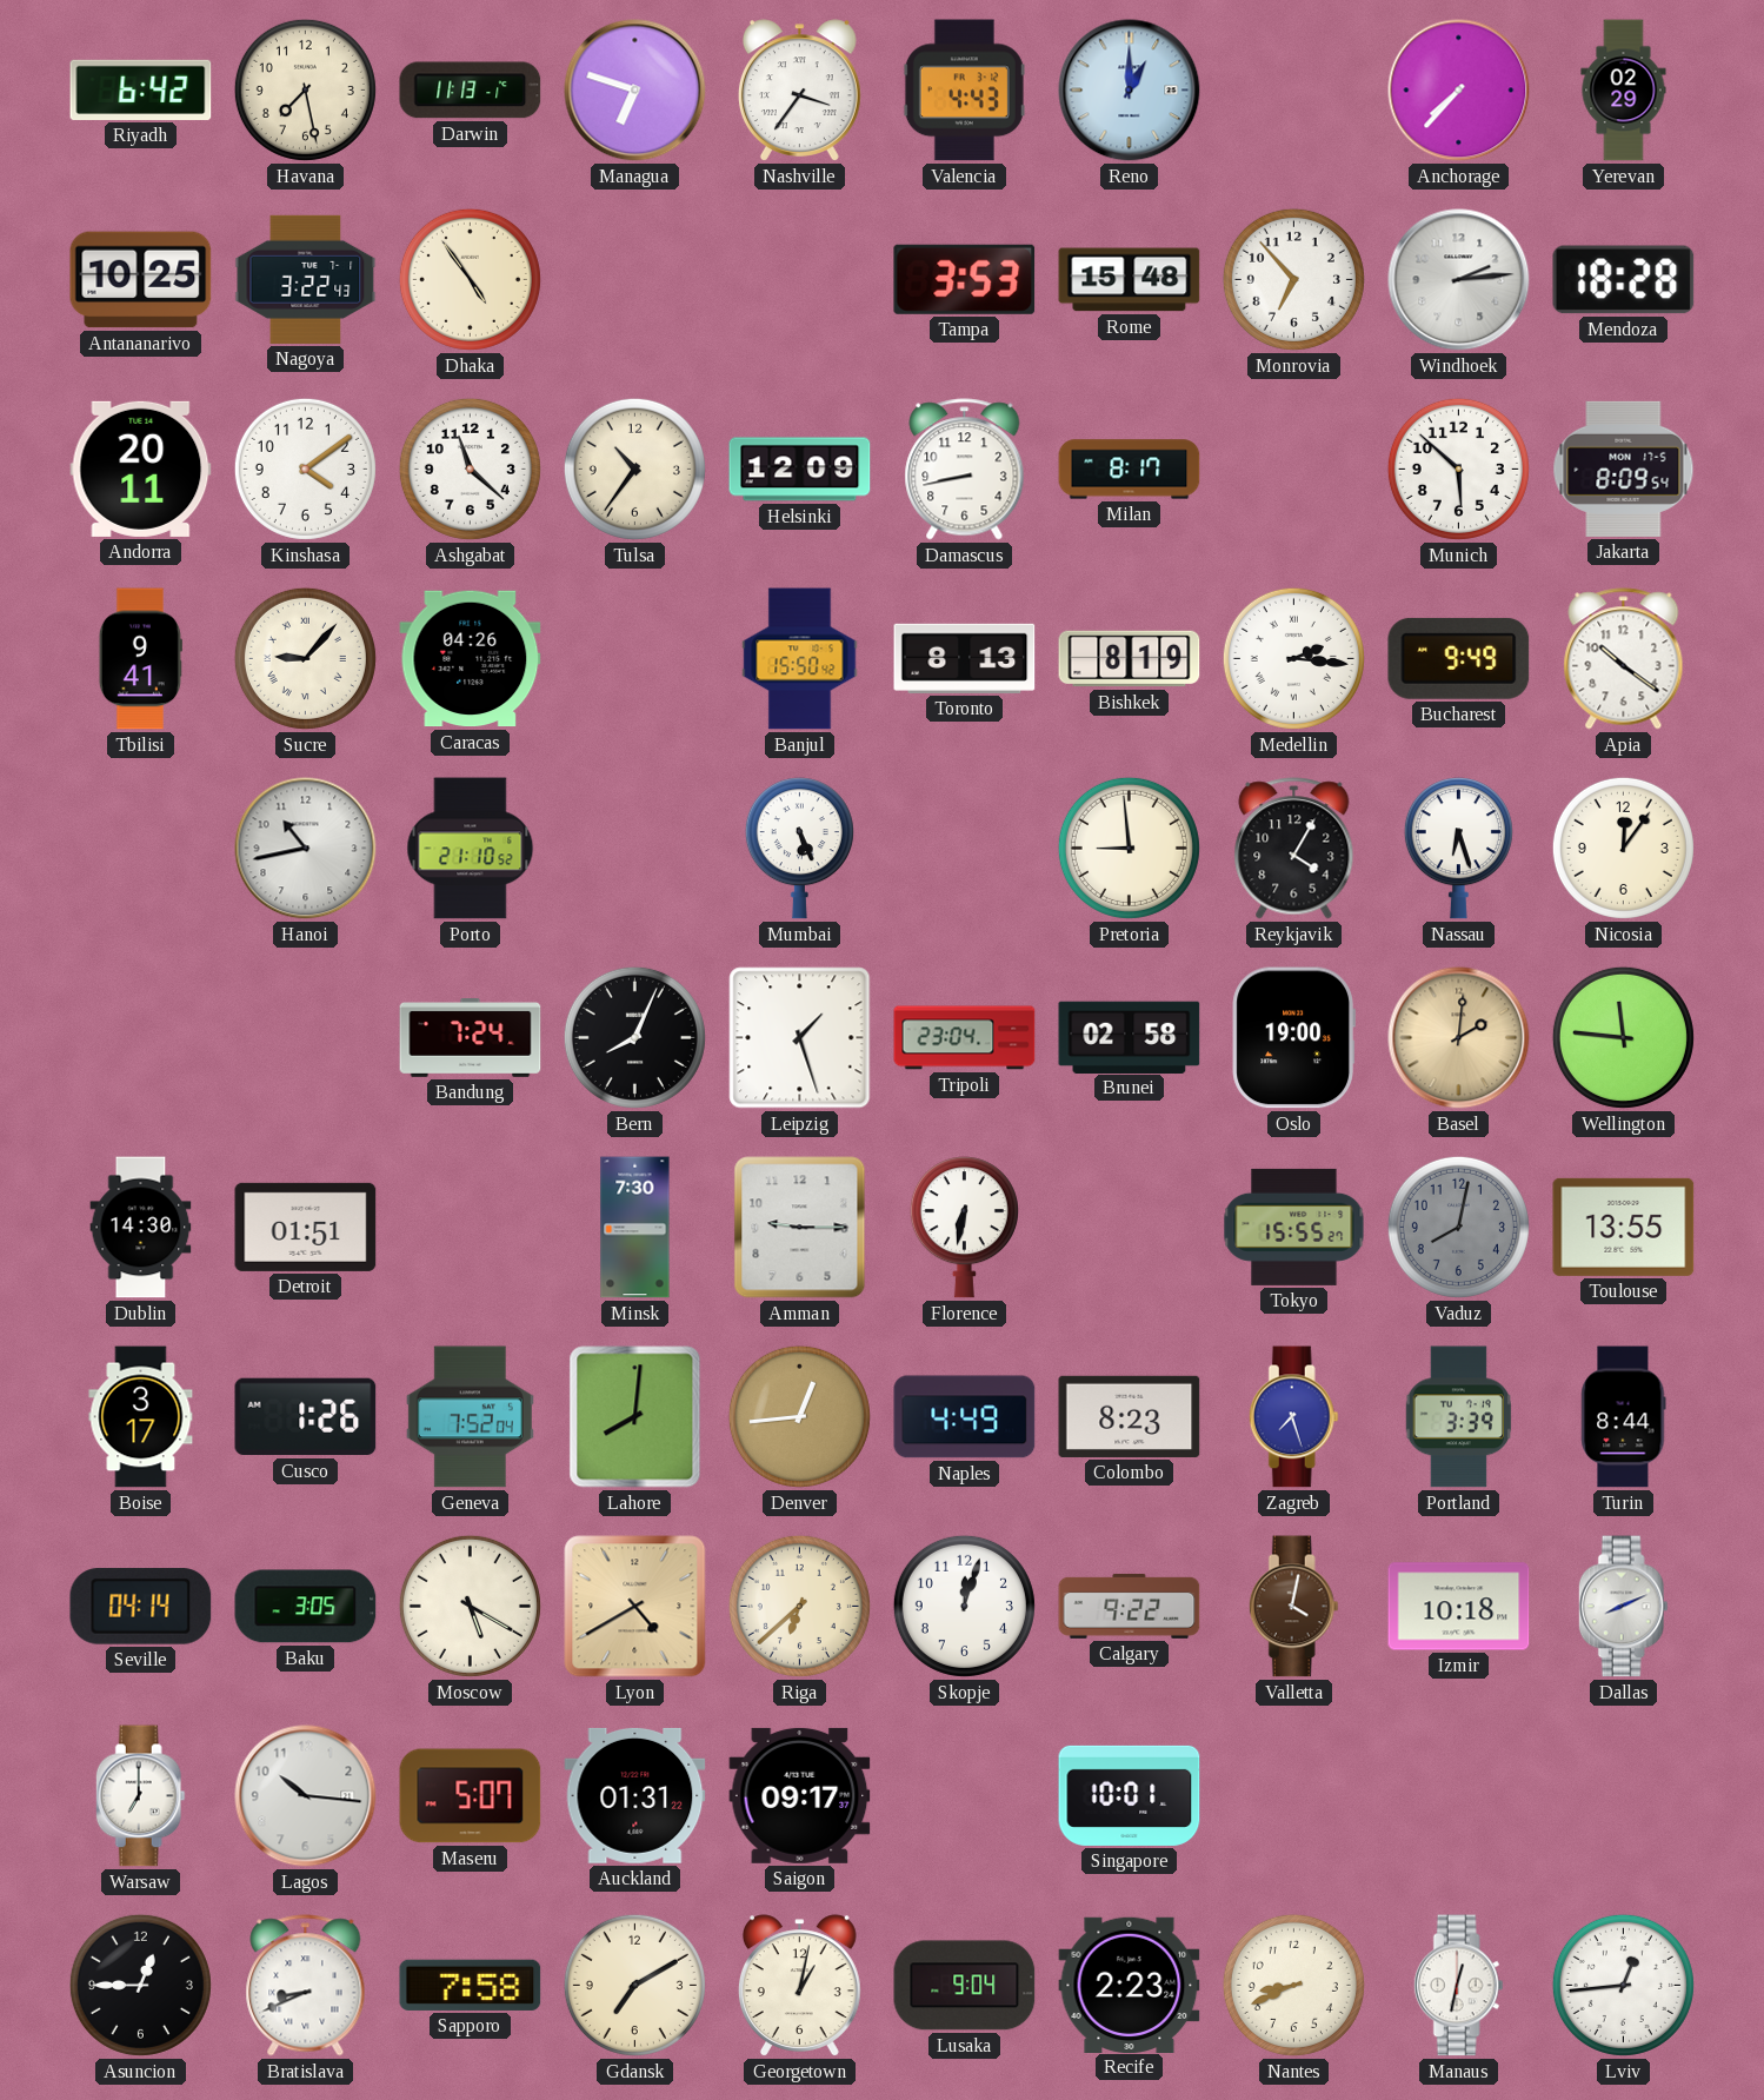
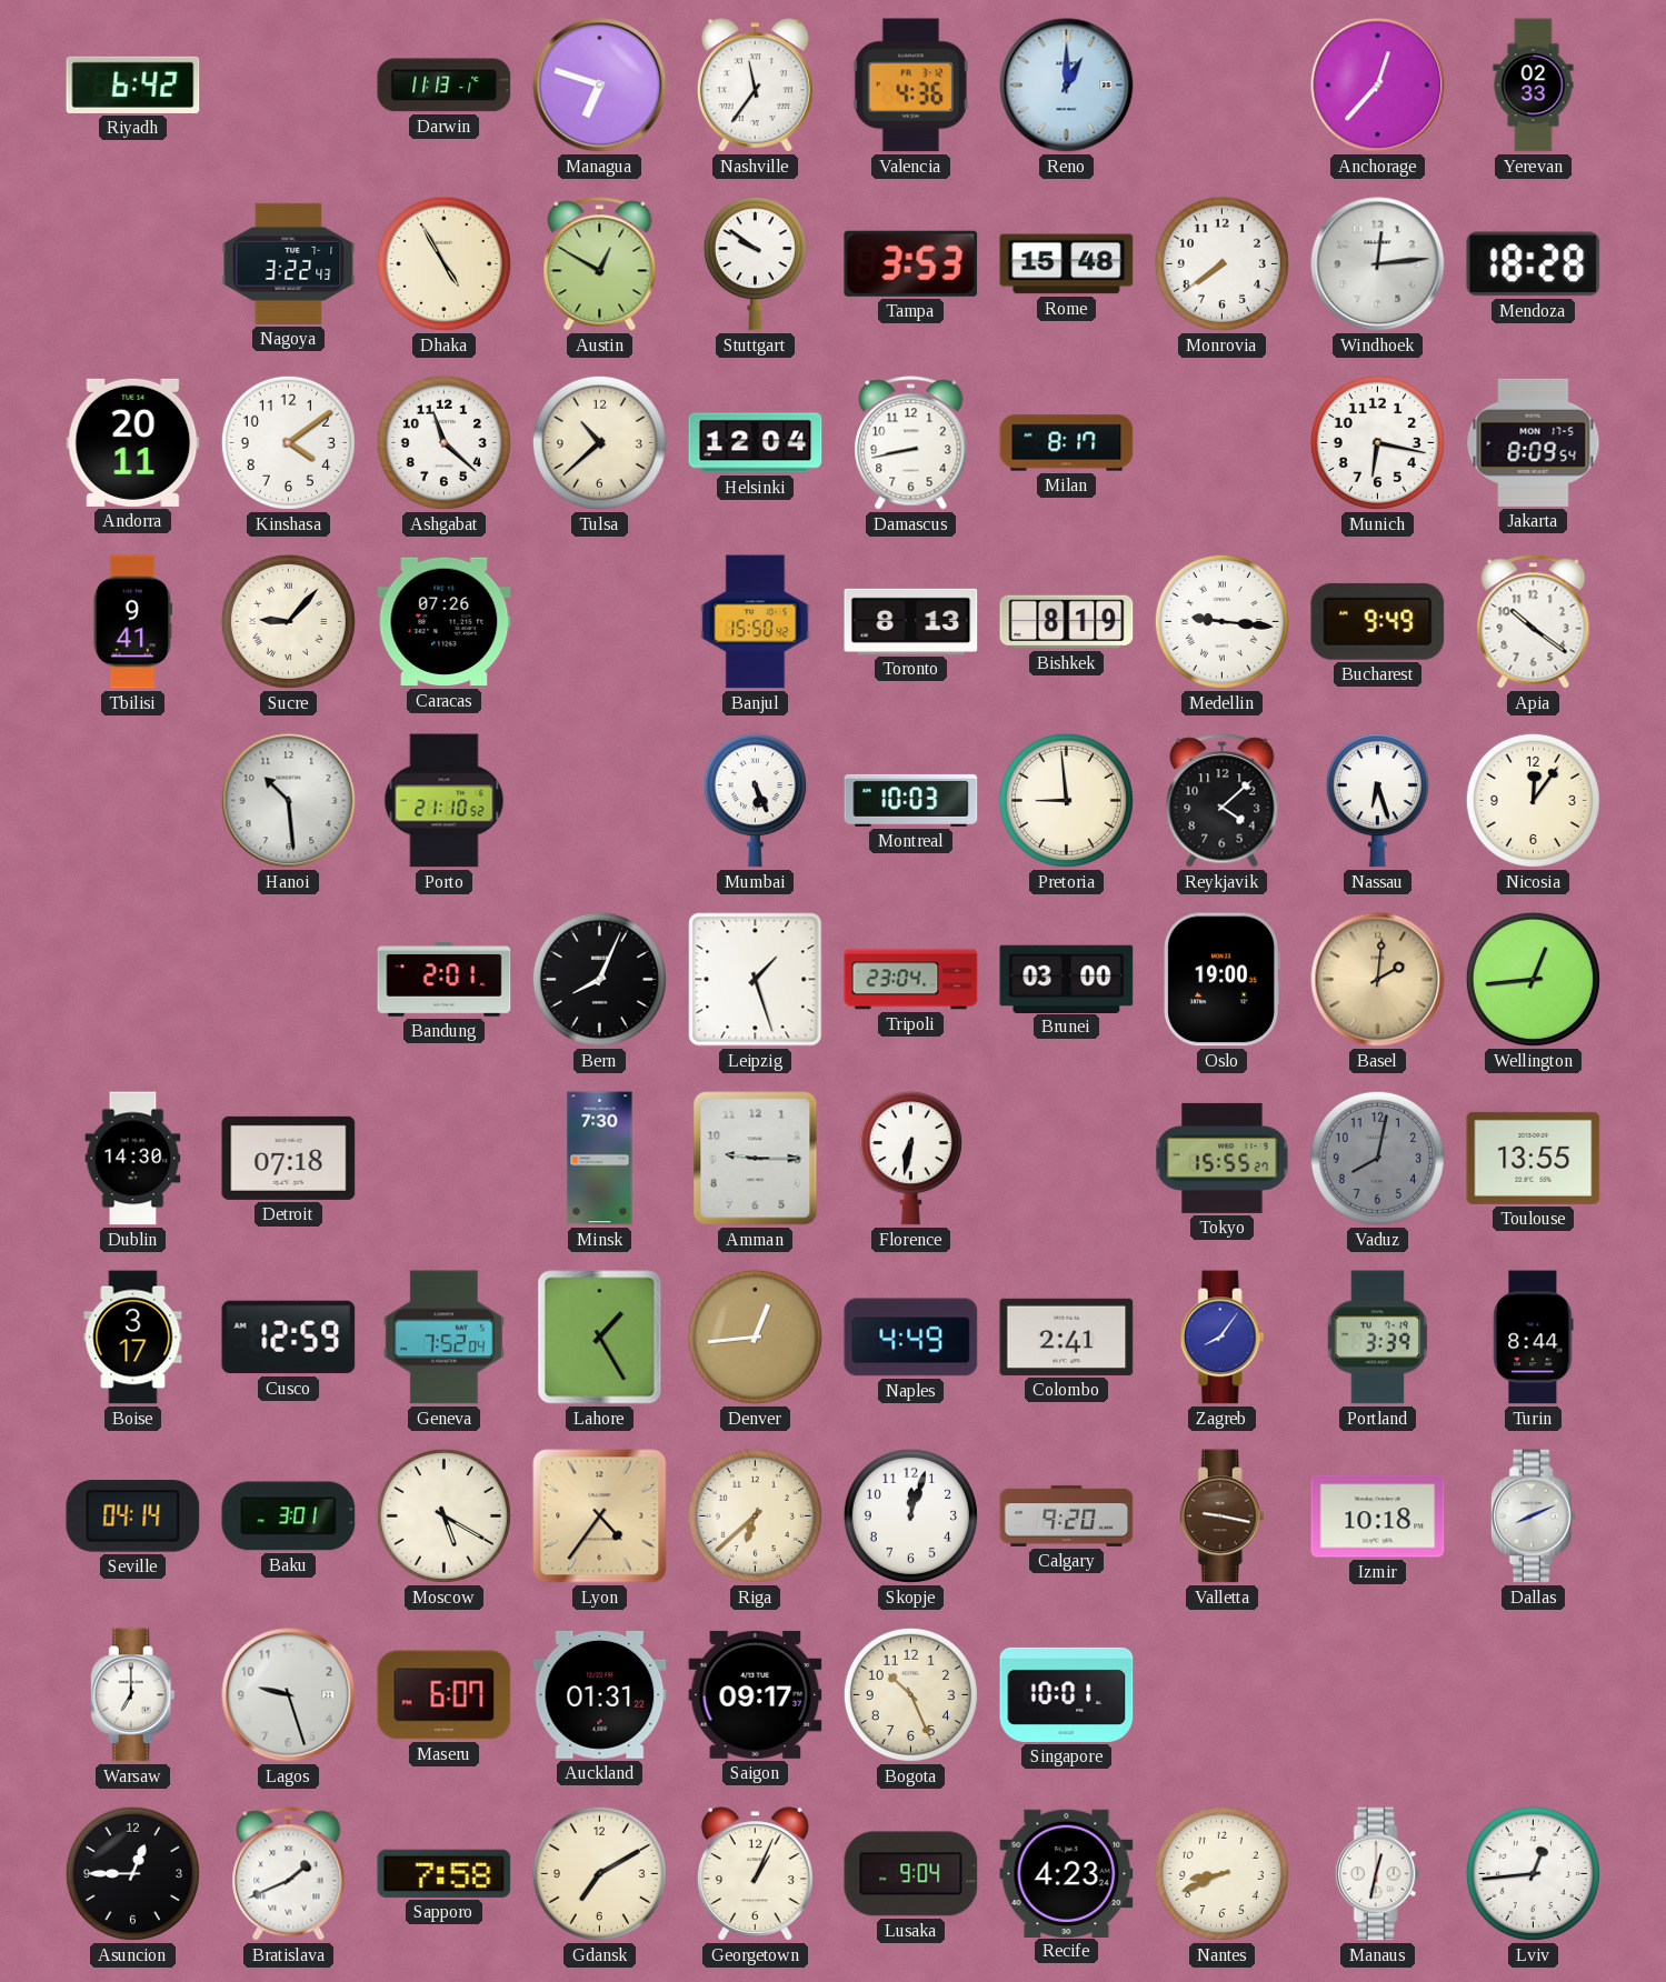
Havana: 7:28 -> none
Nashville: 3:36 -> 11:36
Valencia: 4:43 -> 4:36
Anchorage: 7:37 -> 12:37
Yerevan: 02:29 -> 02:33
Antananarivo: 10:25 -> none
Dhaka: 4:54 -> 4:55
Austin: none -> 12:50
Stuttgart: none -> 9:51
Monrovia: 6:53 -> 7:39
Windhoek: 2:14 -> 12:14
Tulsa: 10:36 -> 10:38
Helsinki: 12:09 -> 12:04
Munich: 5:52 -> 6:17
Caracas: 04:26 -> 07:26
Medellin: 2:16 -> 9:16
Hanoi: 10:43 -> 10:29
Montreal: none -> 10:03
Reykjavik: 4:05 -> 4:08
Bandung: 7:24 -> 2:01
Brunei: 02:58 -> 03:00
Wellington: 11:46 -> 12:44
Detroit: 01:51 -> 07:18
Cusco: 1:26 -> 12:59
Lahore: 8:01 -> 1:25
Colombo: 8:23 -> 2:41
Zagreb: 7:27 -> 8:06
Baku: 3:05 -> 3:01
Lyon: 4:40 -> 4:36
Calgary: 9:22 -> 9:20
Valletta: 4:02 -> 9:17
Lagos: 10:16 -> 9:27
Maseru: 5:07 -> 6:07
Bogota: none -> 10:26
Bratislava: 8:41 -> 1:41
Georgetown: 1:02 -> 1:04
Recife: 2:23 -> 4:23
